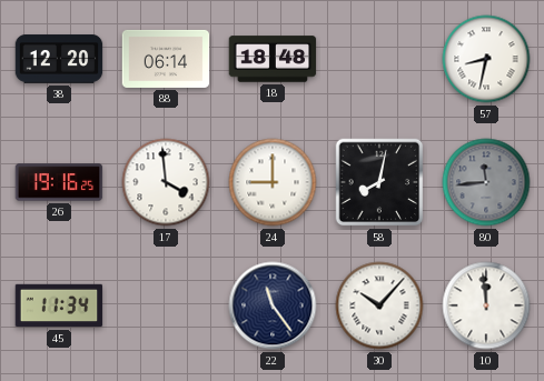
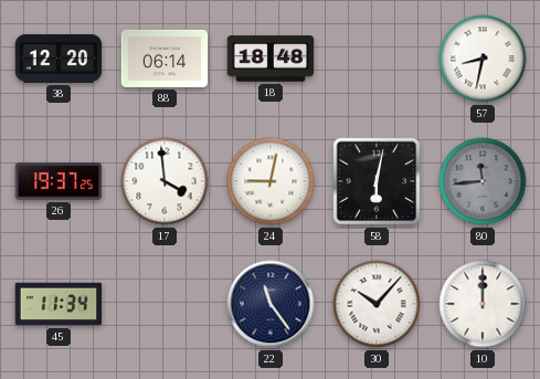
26: 19:16 -> 19:37
24: 9:00 -> 9:02
58: 8:02 -> 6:02
10: 11:59 -> 12:00
